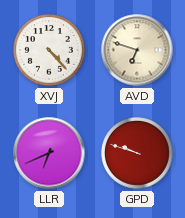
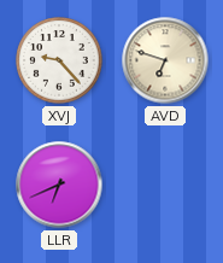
XVJ: 4:23 -> 9:23
GPD: 9:48 -> none
